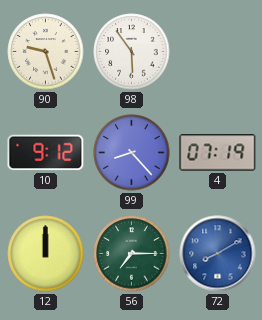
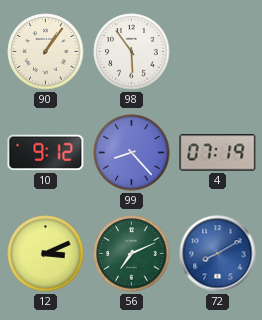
90: 9:27 -> 1:06
12: 12:00 -> 3:11
56: 7:15 -> 7:11
